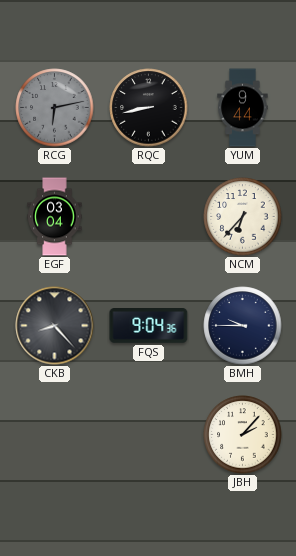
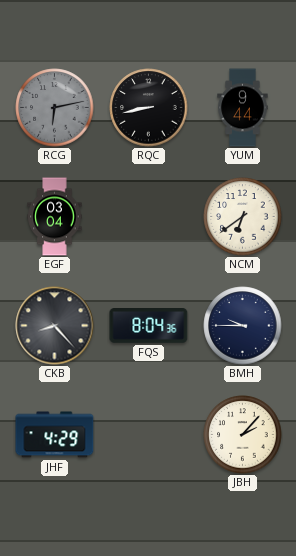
NCM: 6:37 -> 6:39
FQS: 9:04 -> 8:04
JHF: none -> 4:29
